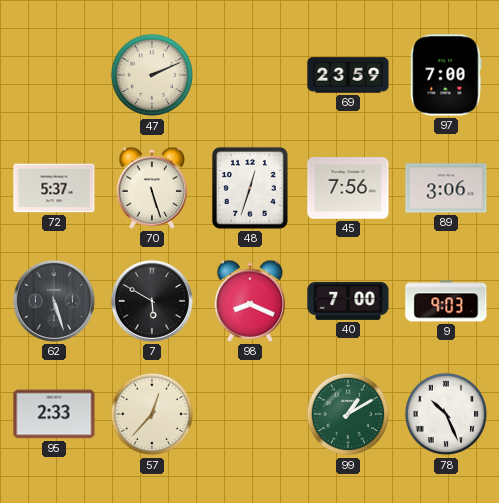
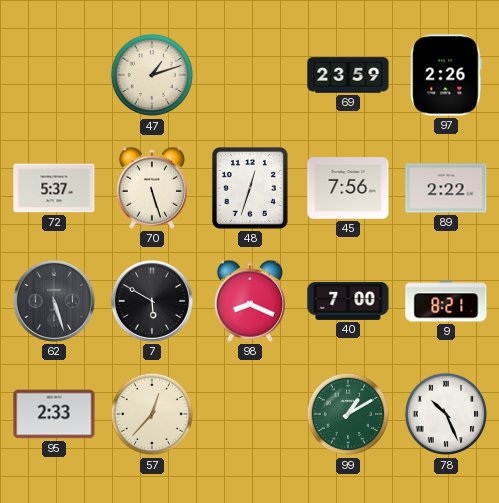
47: 2:11 -> 1:12
97: 7:00 -> 2:26
89: 3:06 -> 2:22
9: 9:03 -> 8:21
